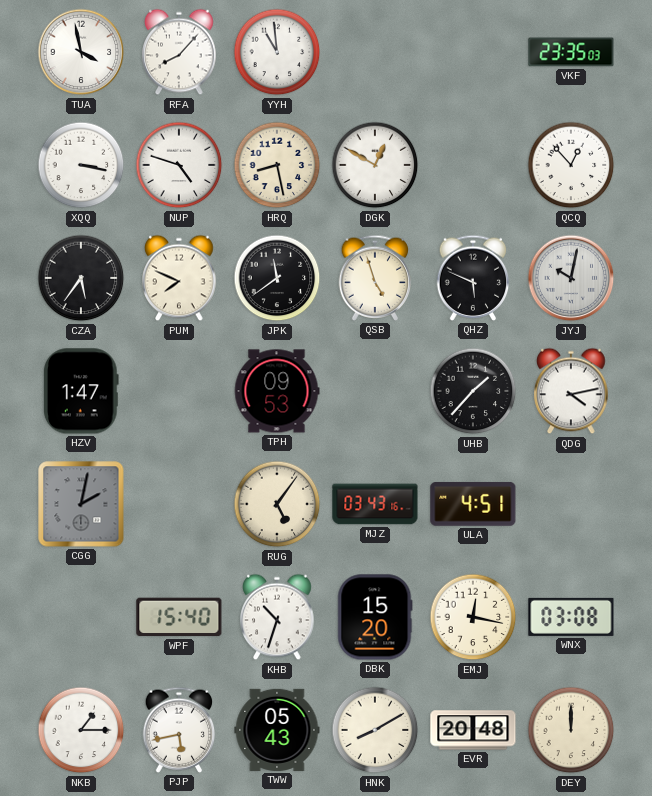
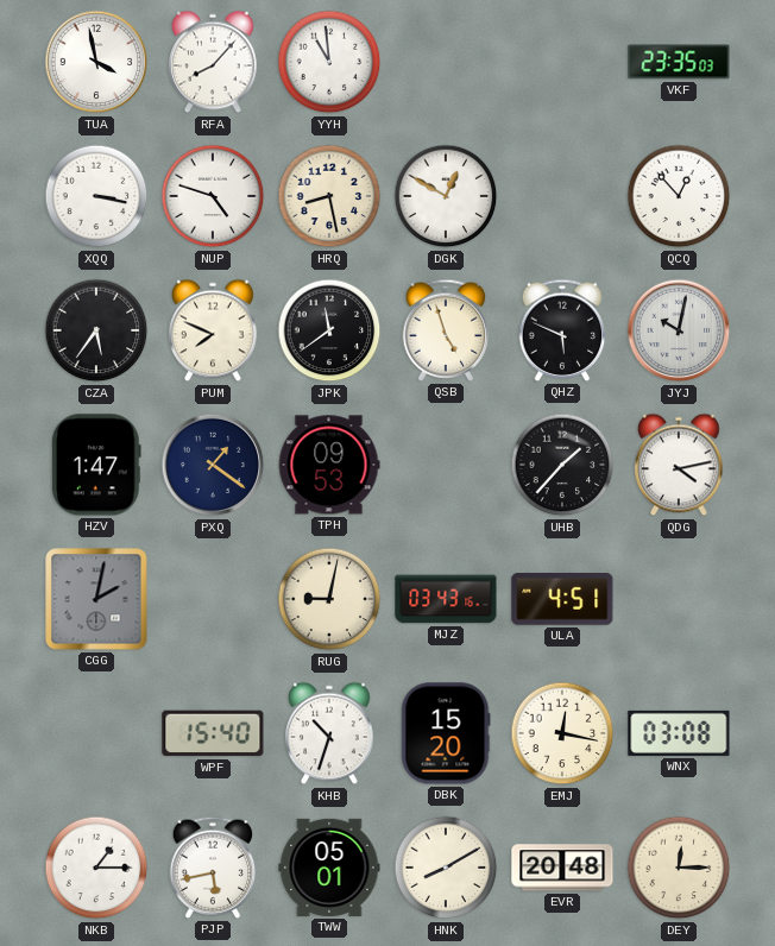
PXQ: none -> 1:21
RUG: 5:06 -> 9:02
TWW: 05:43 -> 05:01
DEY: 12:00 -> 12:15
